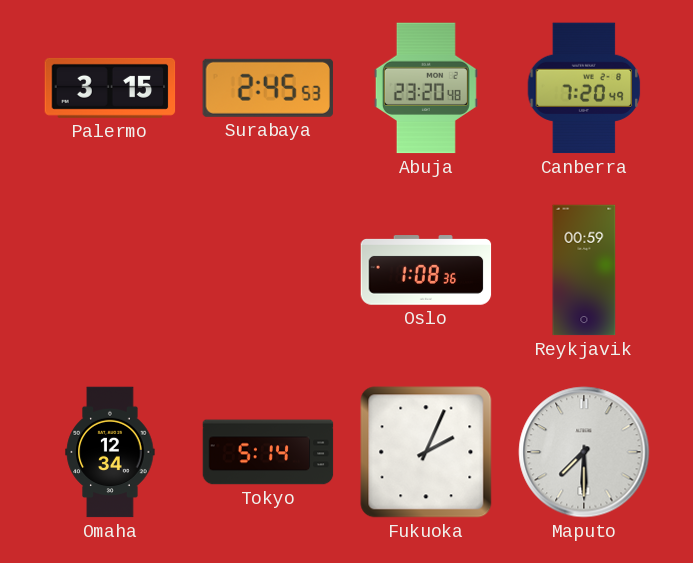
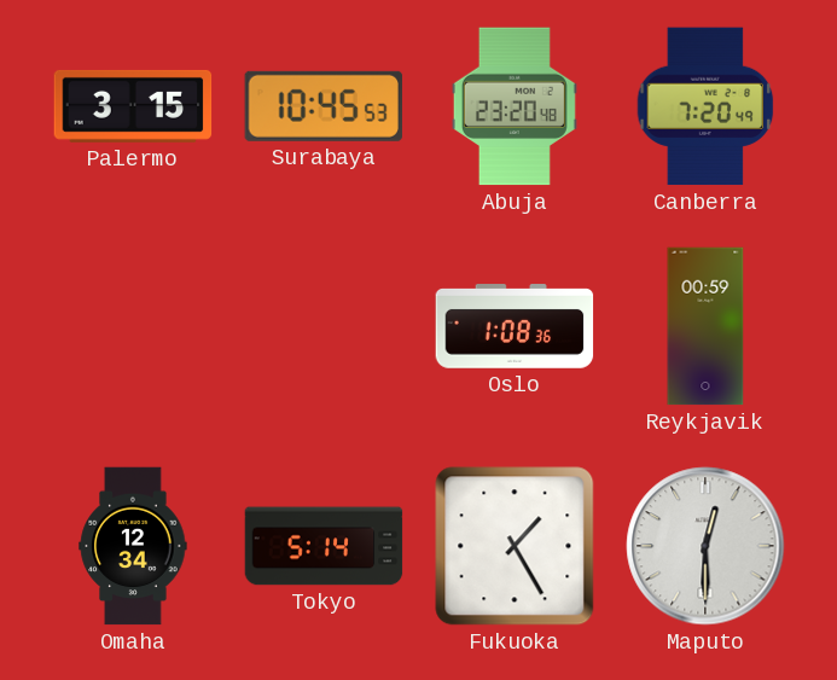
Surabaya: 2:45 -> 10:45
Fukuoka: 2:04 -> 1:25
Maputo: 7:30 -> 12:30
